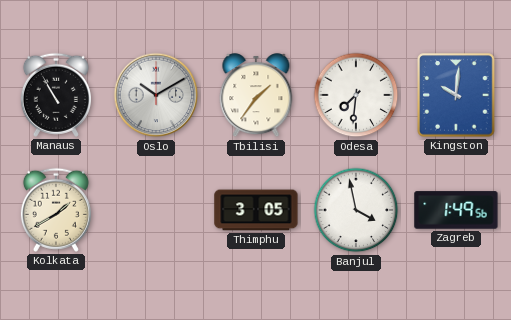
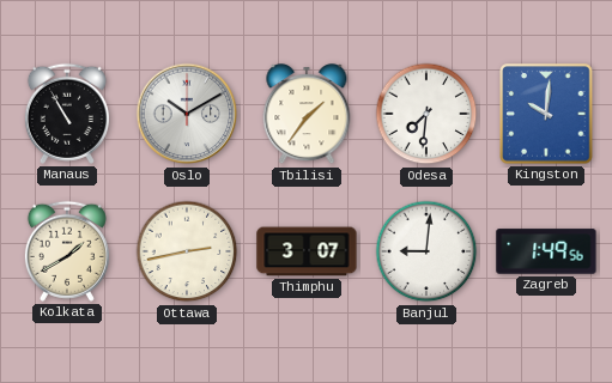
Ottawa: none -> 2:43
Thimphu: 3:05 -> 3:07
Banjul: 3:58 -> 9:01
